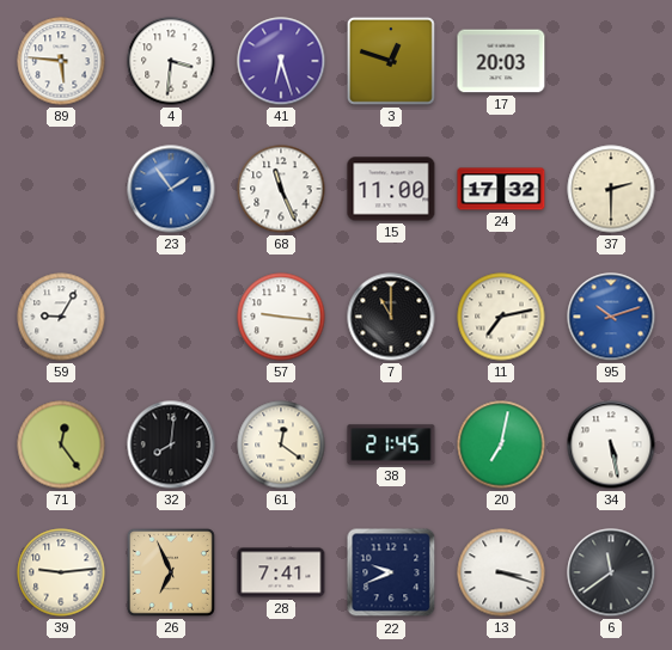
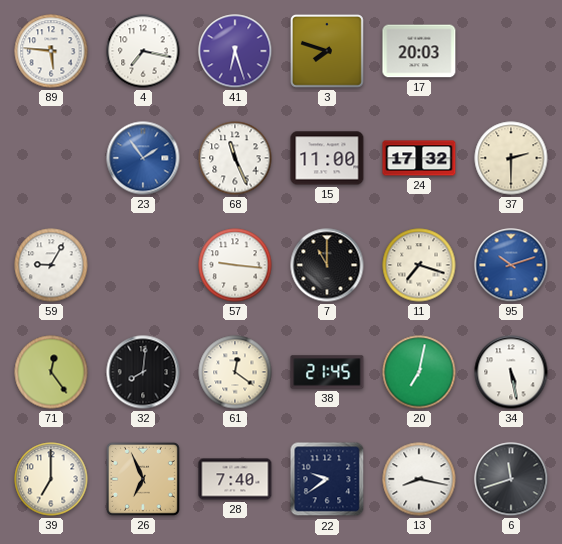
4: 3:31 -> 7:17
3: 12:48 -> 7:48
11: 7:13 -> 7:18
39: 9:14 -> 7:00
28: 7:41 -> 7:40
22: 9:41 -> 9:39
13: 3:18 -> 8:17
6: 11:39 -> 11:42
